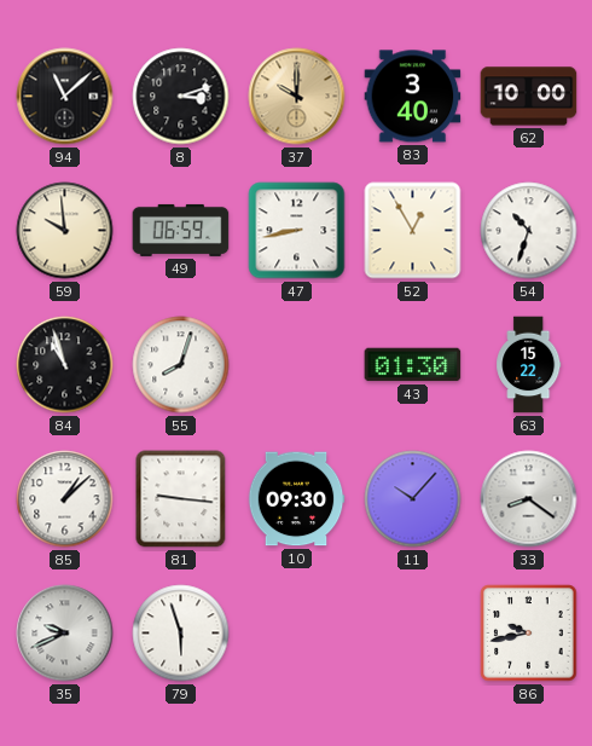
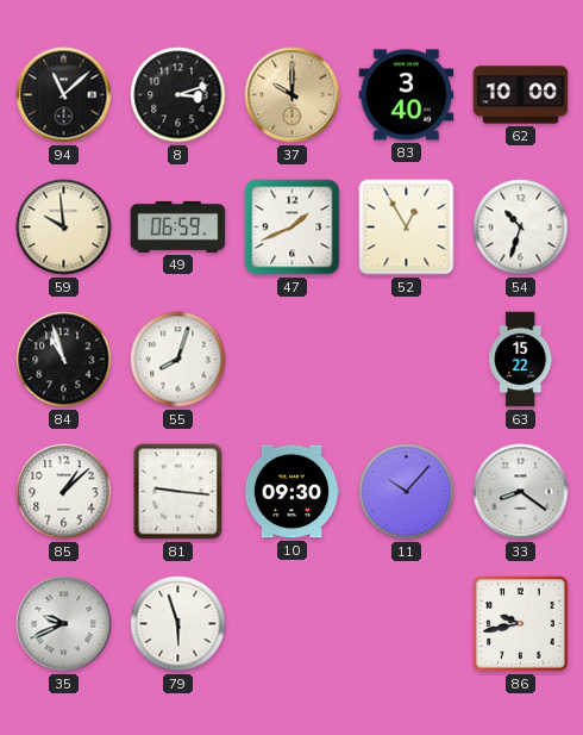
47: 8:43 -> 1:41
43: 01:30 -> none
